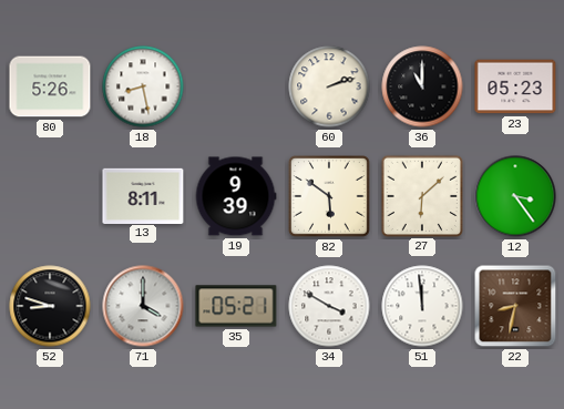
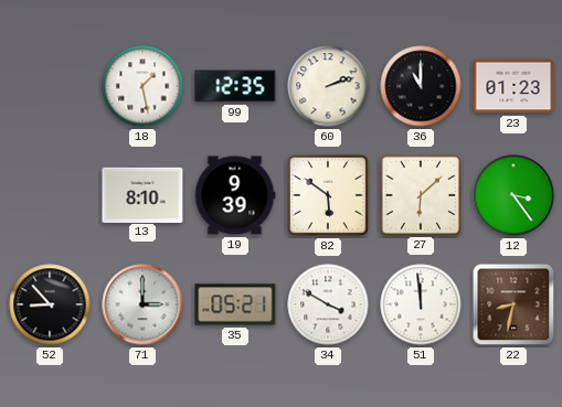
80: 5:26 -> none
18: 8:28 -> 1:28
99: none -> 12:35
23: 05:23 -> 01:23
13: 8:11 -> 8:10
52: 8:48 -> 8:53
71: 4:00 -> 3:00
